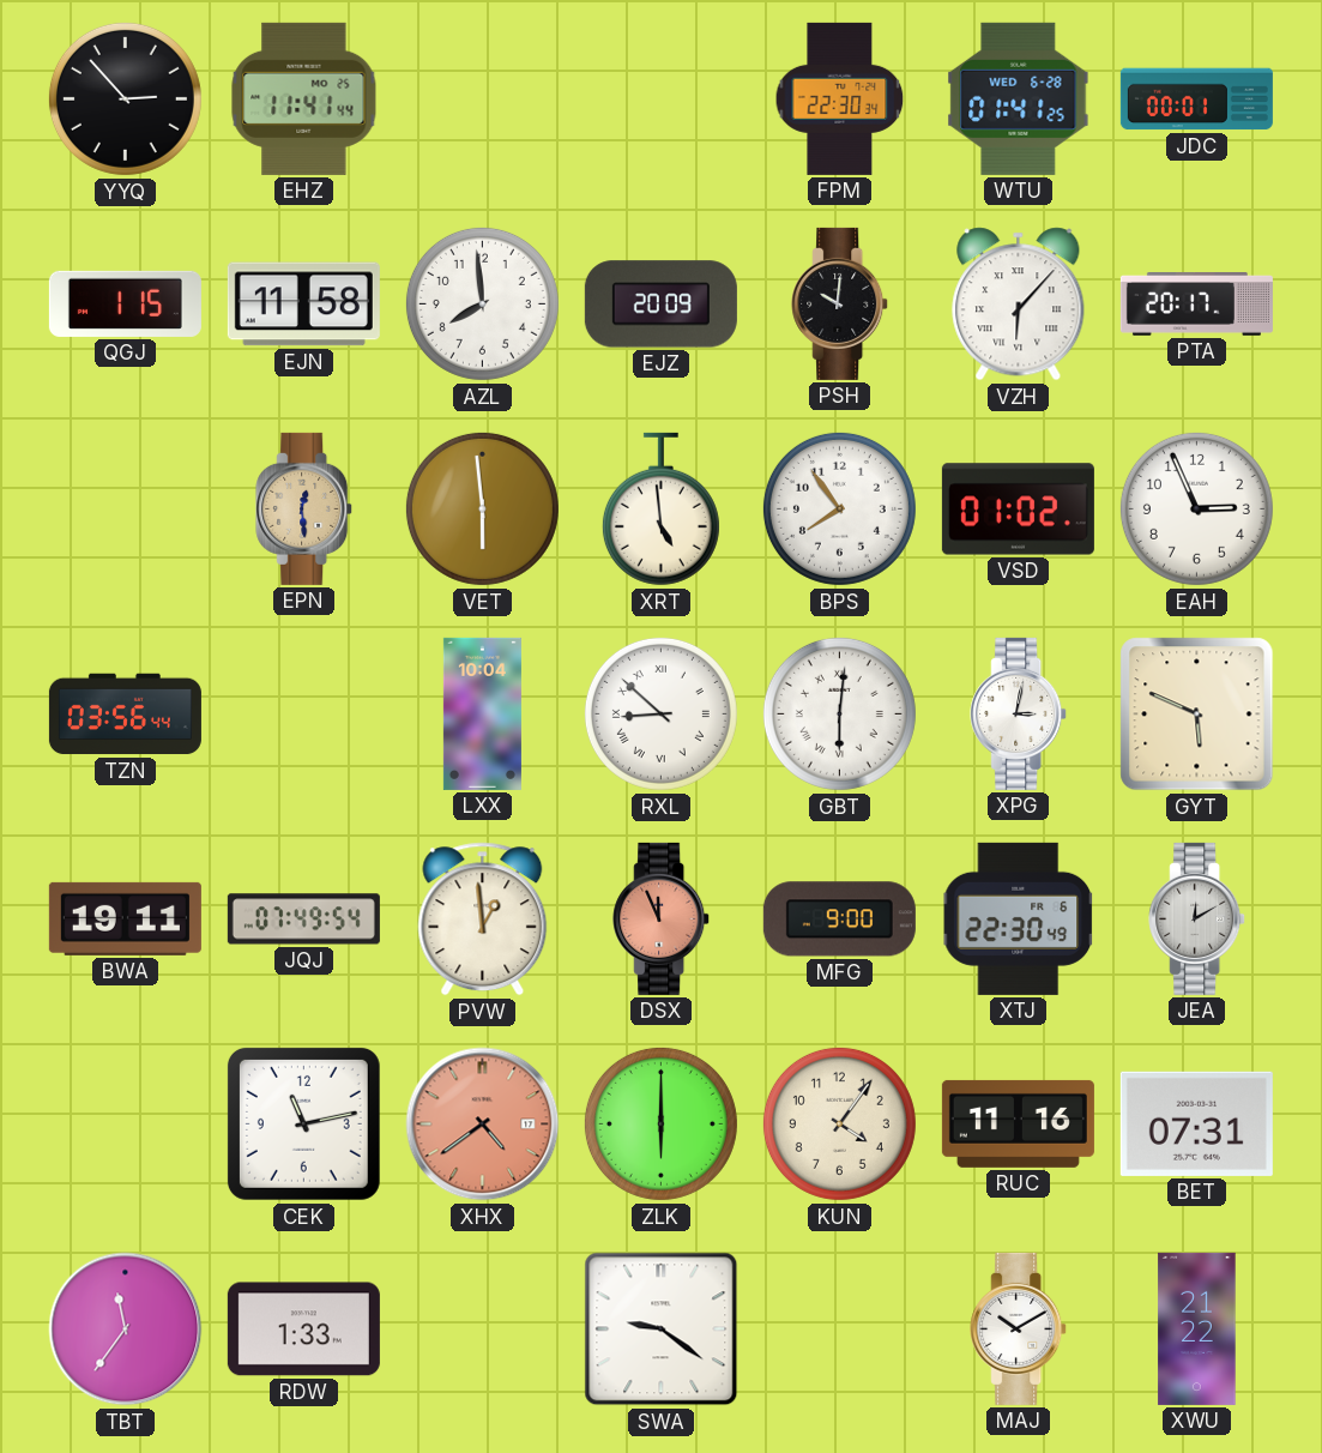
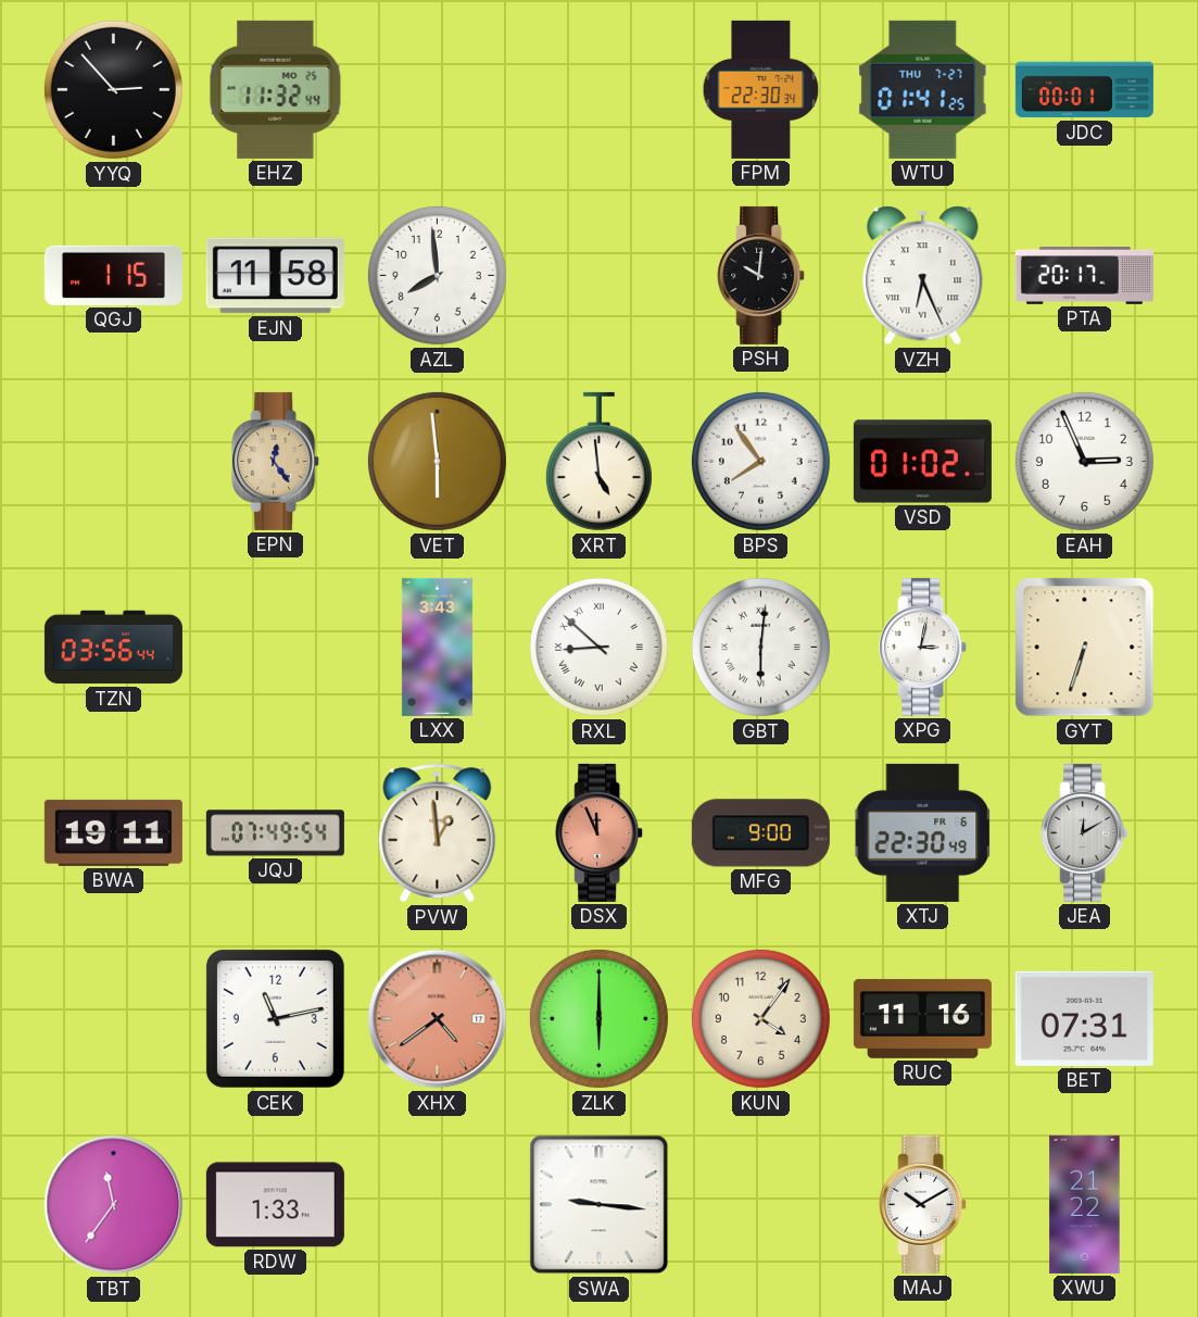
EHZ: 11:41 -> 11:32
WTU date: WED 6-28 -> THU 7-27
EJZ: 20:09 -> none
VZH: 6:07 -> 6:26
EPN: 12:29 -> 12:24
LXX: 10:04 -> 3:43
GYT: 5:49 -> 6:33
SWA: 9:21 -> 9:16
